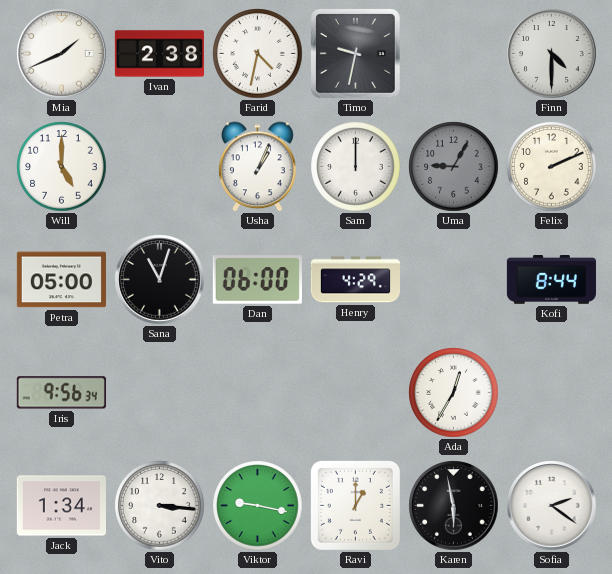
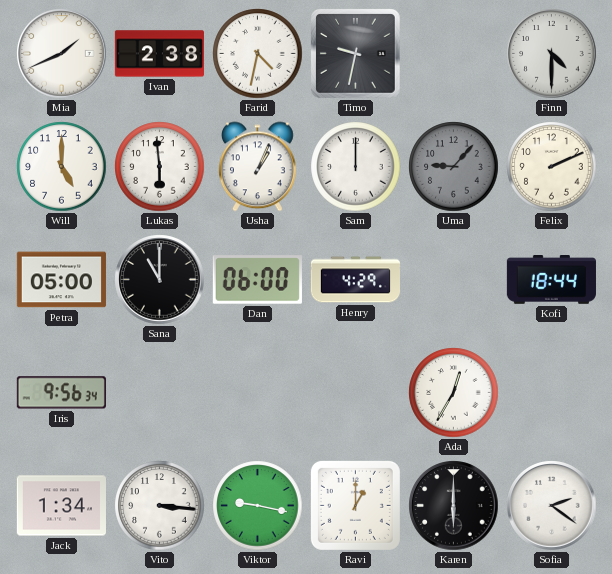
Lukas: none -> 5:59
Uma: 9:05 -> 9:07
Sana: 11:03 -> 11:00
Kofi: 8:44 -> 18:44
Karen: 5:58 -> 6:00
